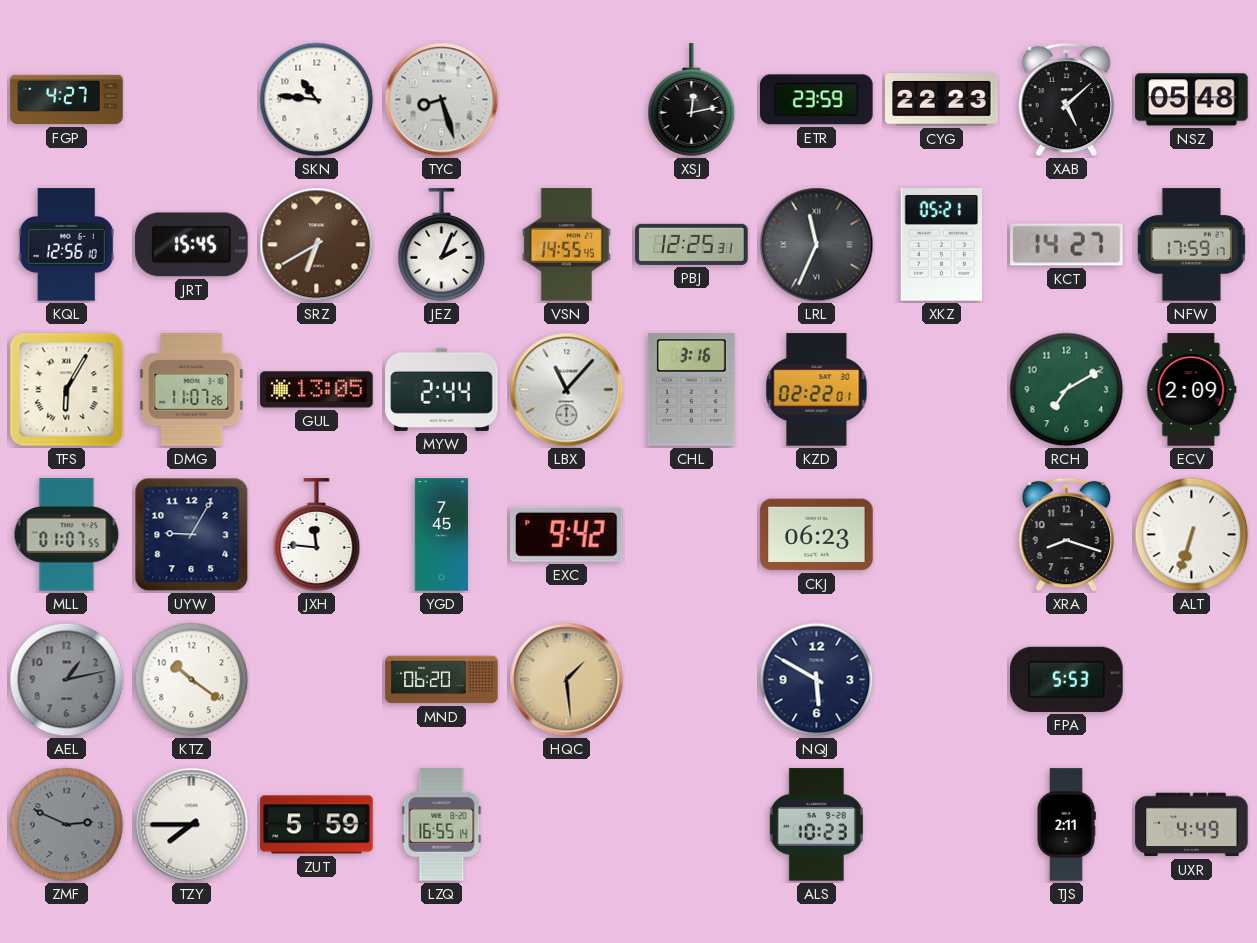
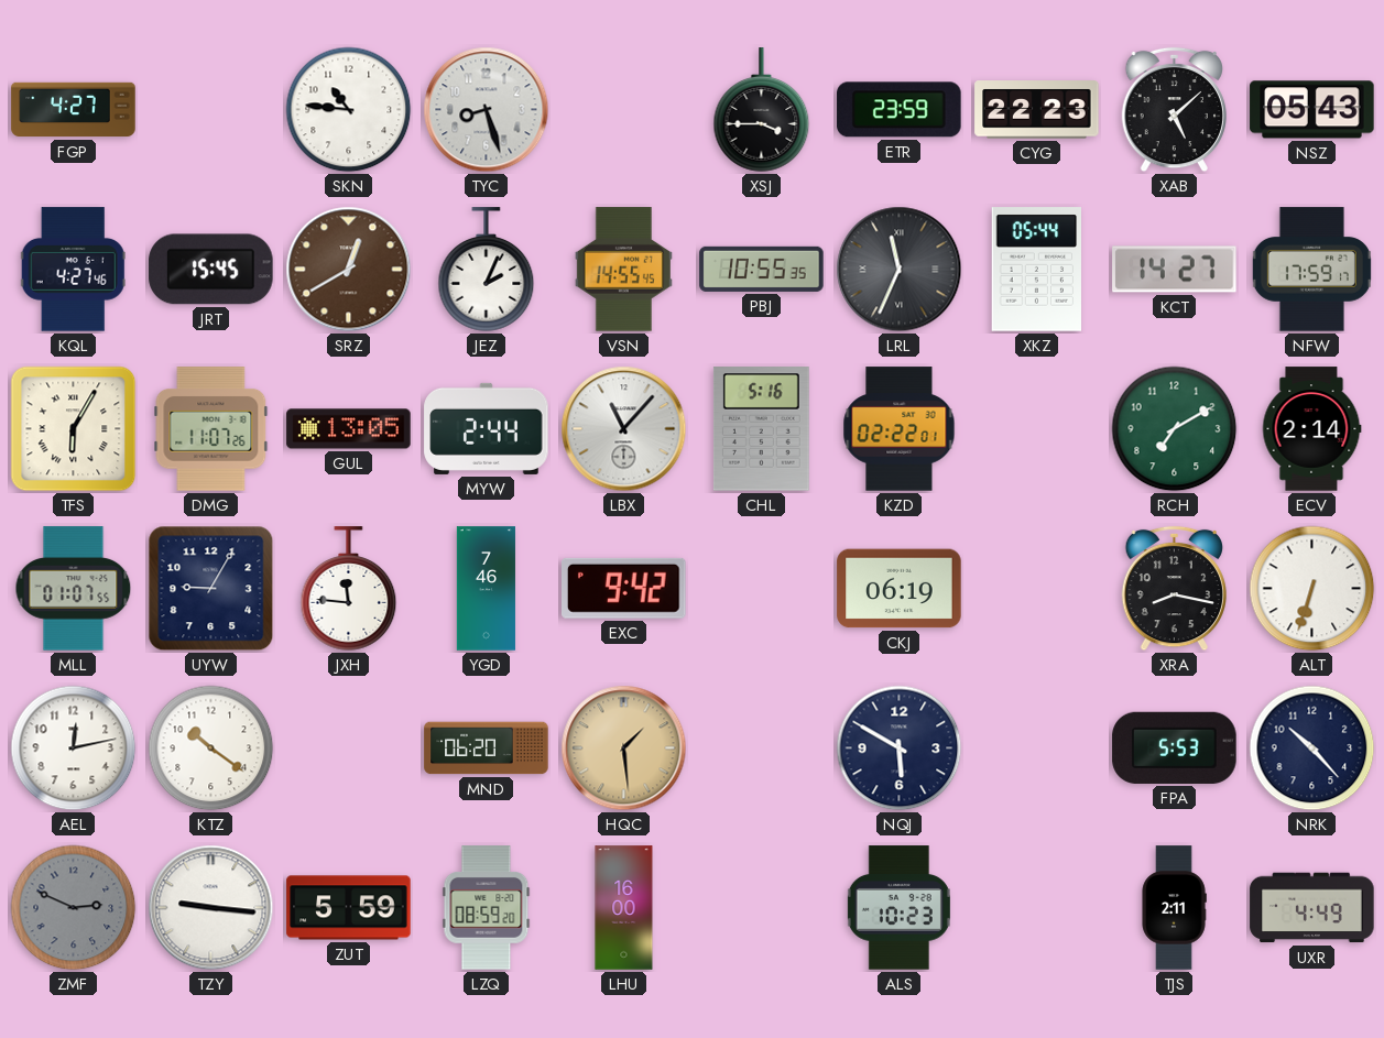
XSJ: 12:13 -> 3:45
NSZ: 05:48 -> 05:43
KQL: 12:56 -> 4:27
SRZ: 6:40 -> 12:40
PBJ: 12:25 -> 10:55
XKZ: 05:21 -> 05:44
CHL: 3:16 -> 5:16
ECV: 2:09 -> 2:14
YGD: 7:45 -> 7:46
CKJ: 06:23 -> 06:19
XRA: 8:18 -> 8:17
AEL: 1:13 -> 12:13
AEL dial: grey -> white
NRK: none -> 10:23
TZY: 7:45 -> 9:16
LZQ: 16:55 -> 08:59
LHU: none -> 16:00
